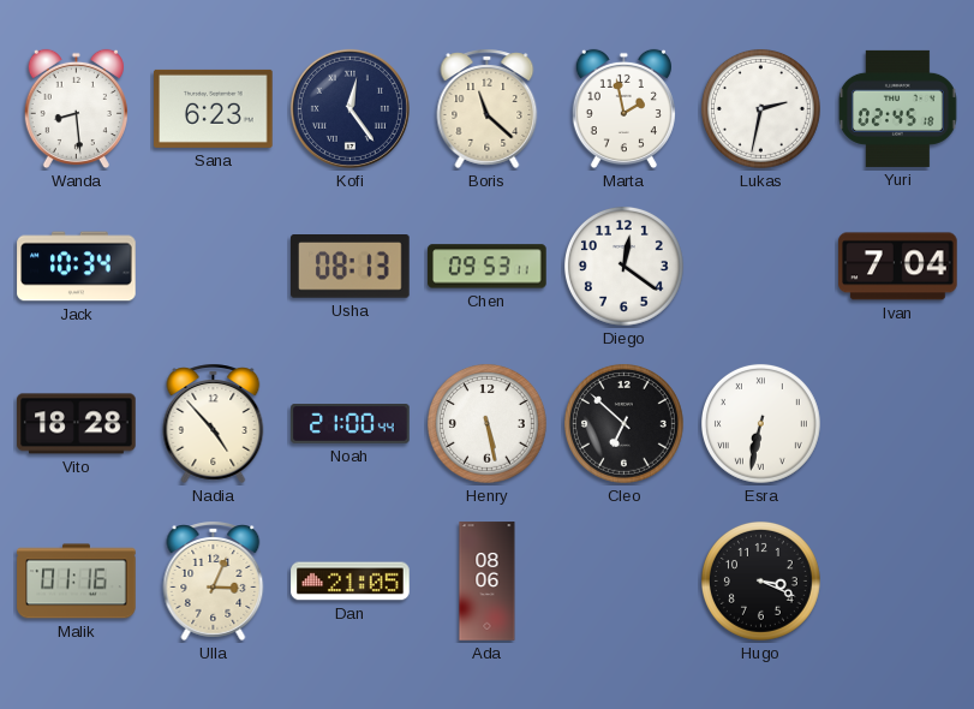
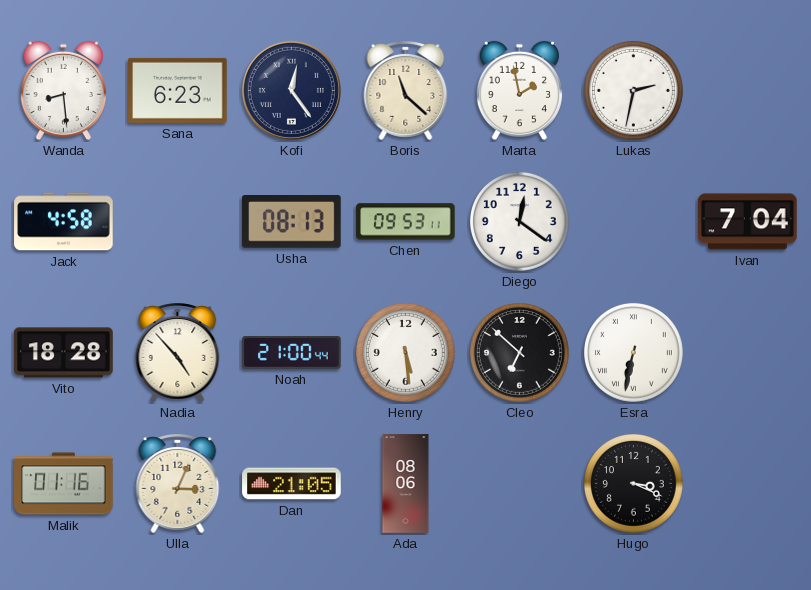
Yuri: 02:45 -> none
Jack: 10:34 -> 4:58
Henry: 5:28 -> 5:29
